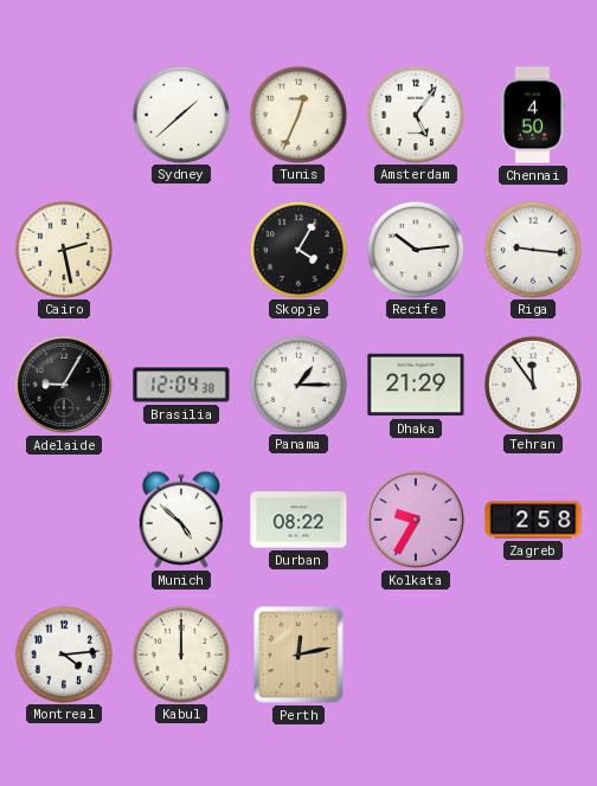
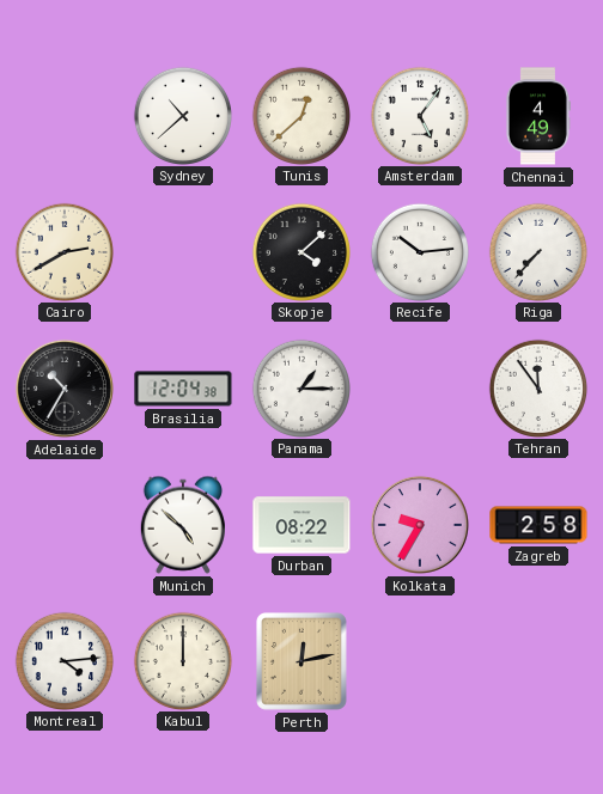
Sydney: 1:38 -> 10:38
Tunis: 12:34 -> 12:38
Chennai: 4:50 -> 4:49
Cairo: 2:28 -> 2:40
Skopje: 4:05 -> 4:08
Riga: 9:16 -> 7:37
Adelaide: 9:05 -> 10:35
Dhaka: 21:29 -> none
